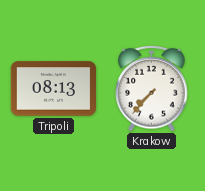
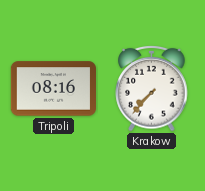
Tripoli: 08:13 -> 08:16
